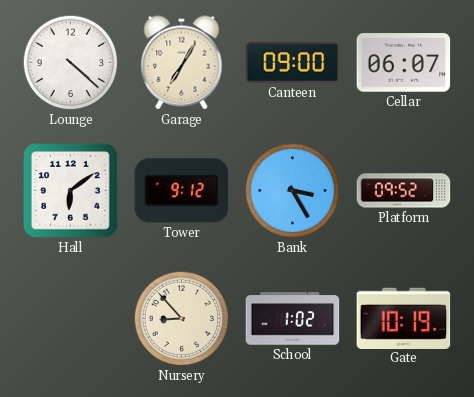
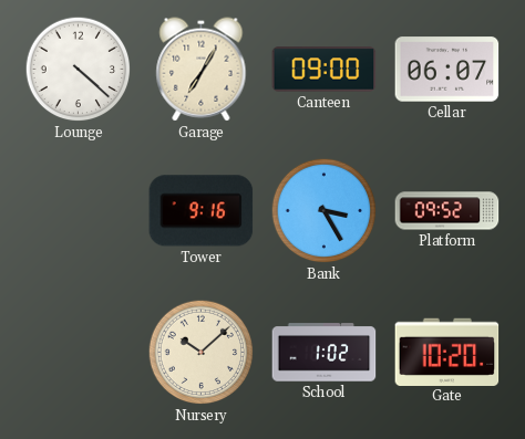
Hall: 6:09 -> none
Tower: 9:12 -> 9:16
Nursery: 8:53 -> 10:08
Gate: 10:19 -> 10:20
